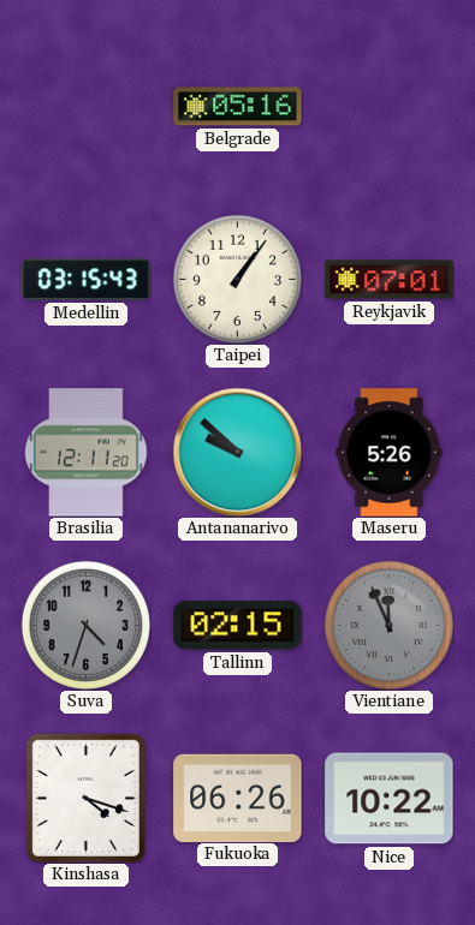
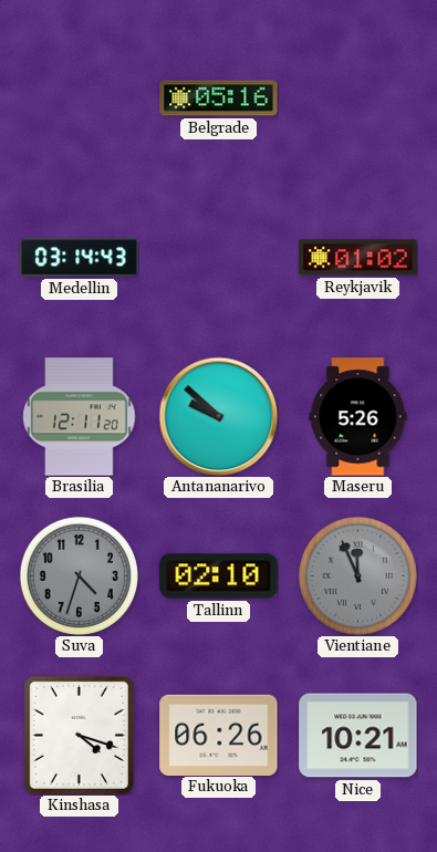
Medellin: 03:15 -> 03:14
Taipei: 1:06 -> none
Reykjavik: 07:01 -> 01:02
Tallinn: 02:15 -> 02:10
Nice: 10:22 -> 10:21
